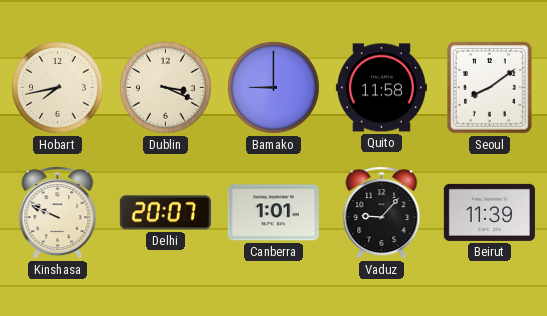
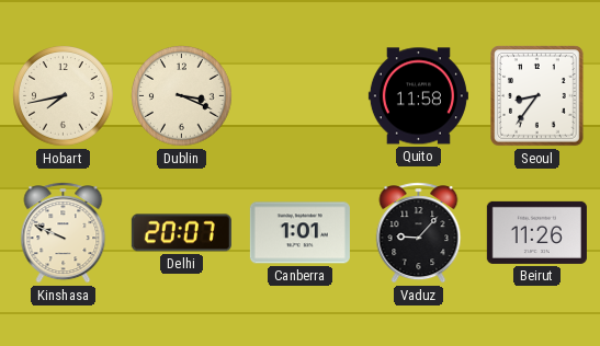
Bamako: 9:00 -> none
Seoul: 8:09 -> 8:36
Beirut: 11:39 -> 11:26
